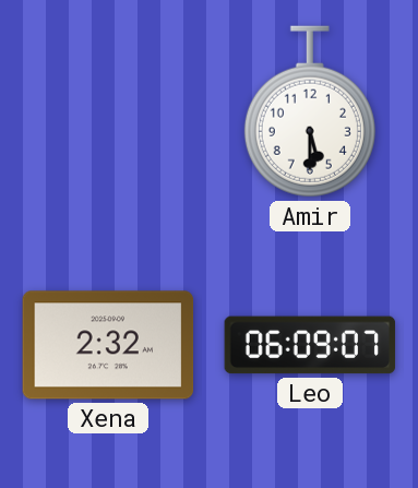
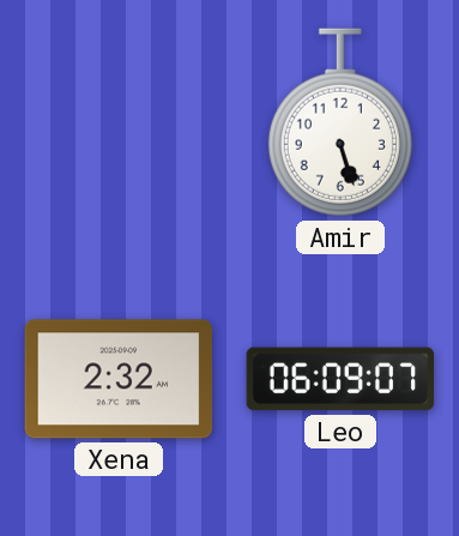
Amir: 5:30 -> 5:27
